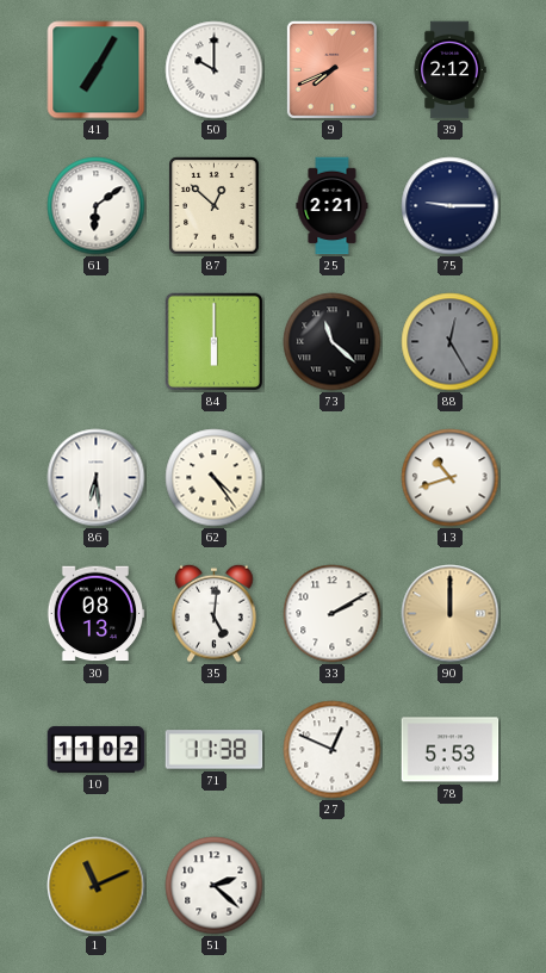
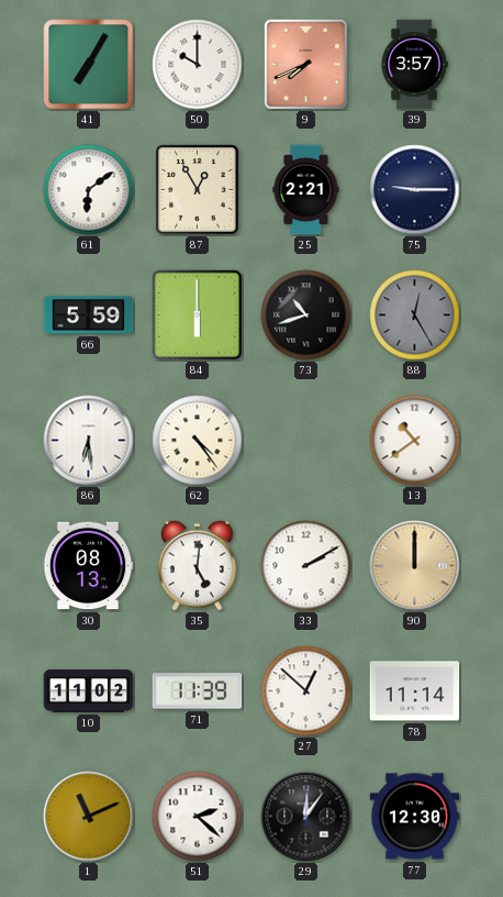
39: 2:12 -> 3:57
87: 12:52 -> 12:55
66: none -> 5:59
73: 11:22 -> 10:42
13: 10:42 -> 10:39
71: 11:38 -> 11:39
27: 12:49 -> 12:52
78: 5:53 -> 11:14
29: none -> 12:06
77: none -> 12:30
